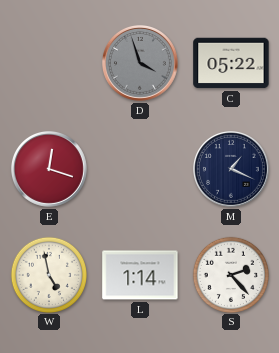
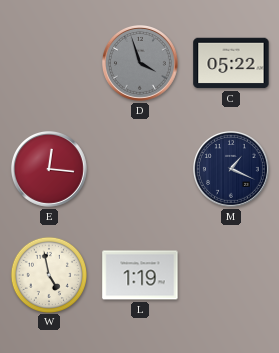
E: 12:18 -> 12:16
L: 1:14 -> 1:19
S: 2:23 -> none
